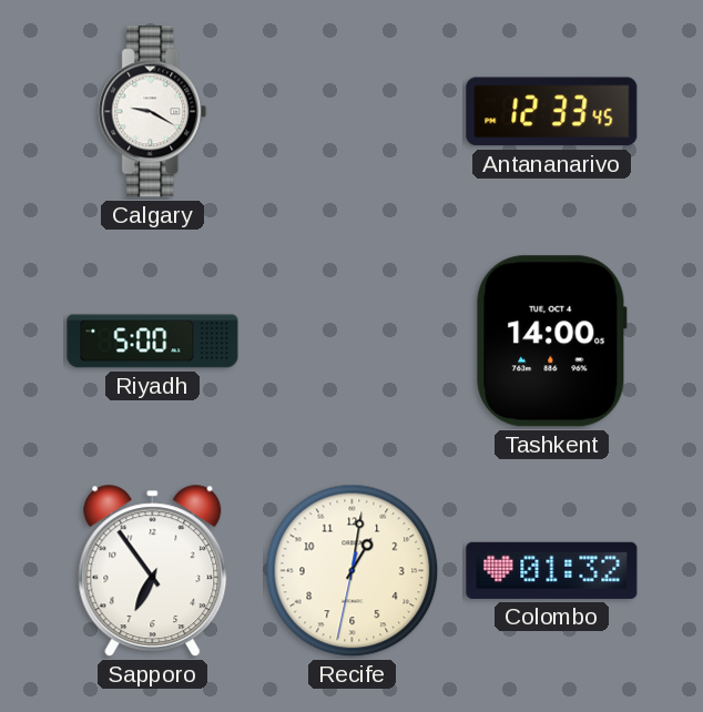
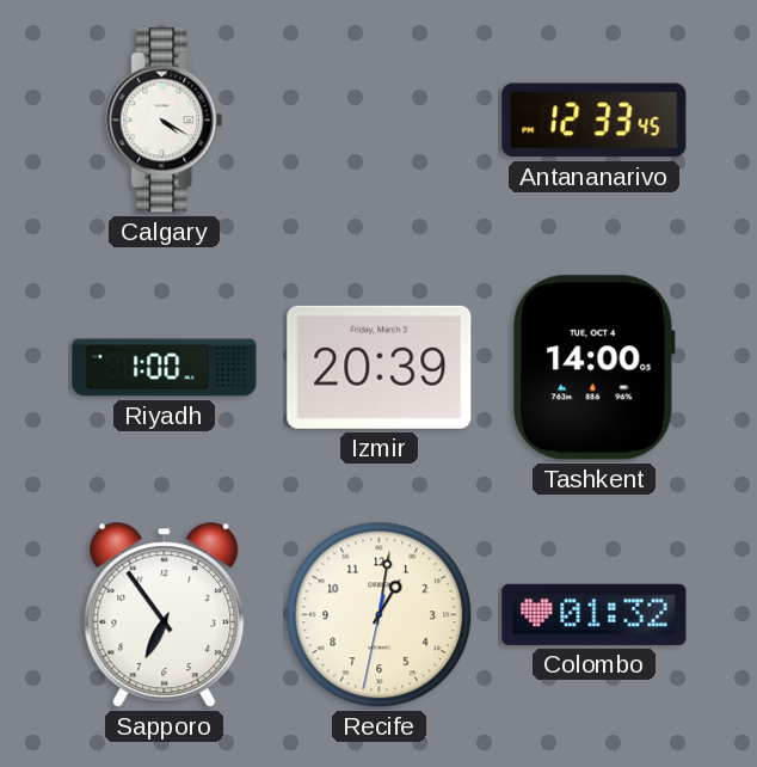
Calgary: 9:20 -> 4:20
Riyadh: 5:00 -> 1:00
Izmir: none -> 20:39
